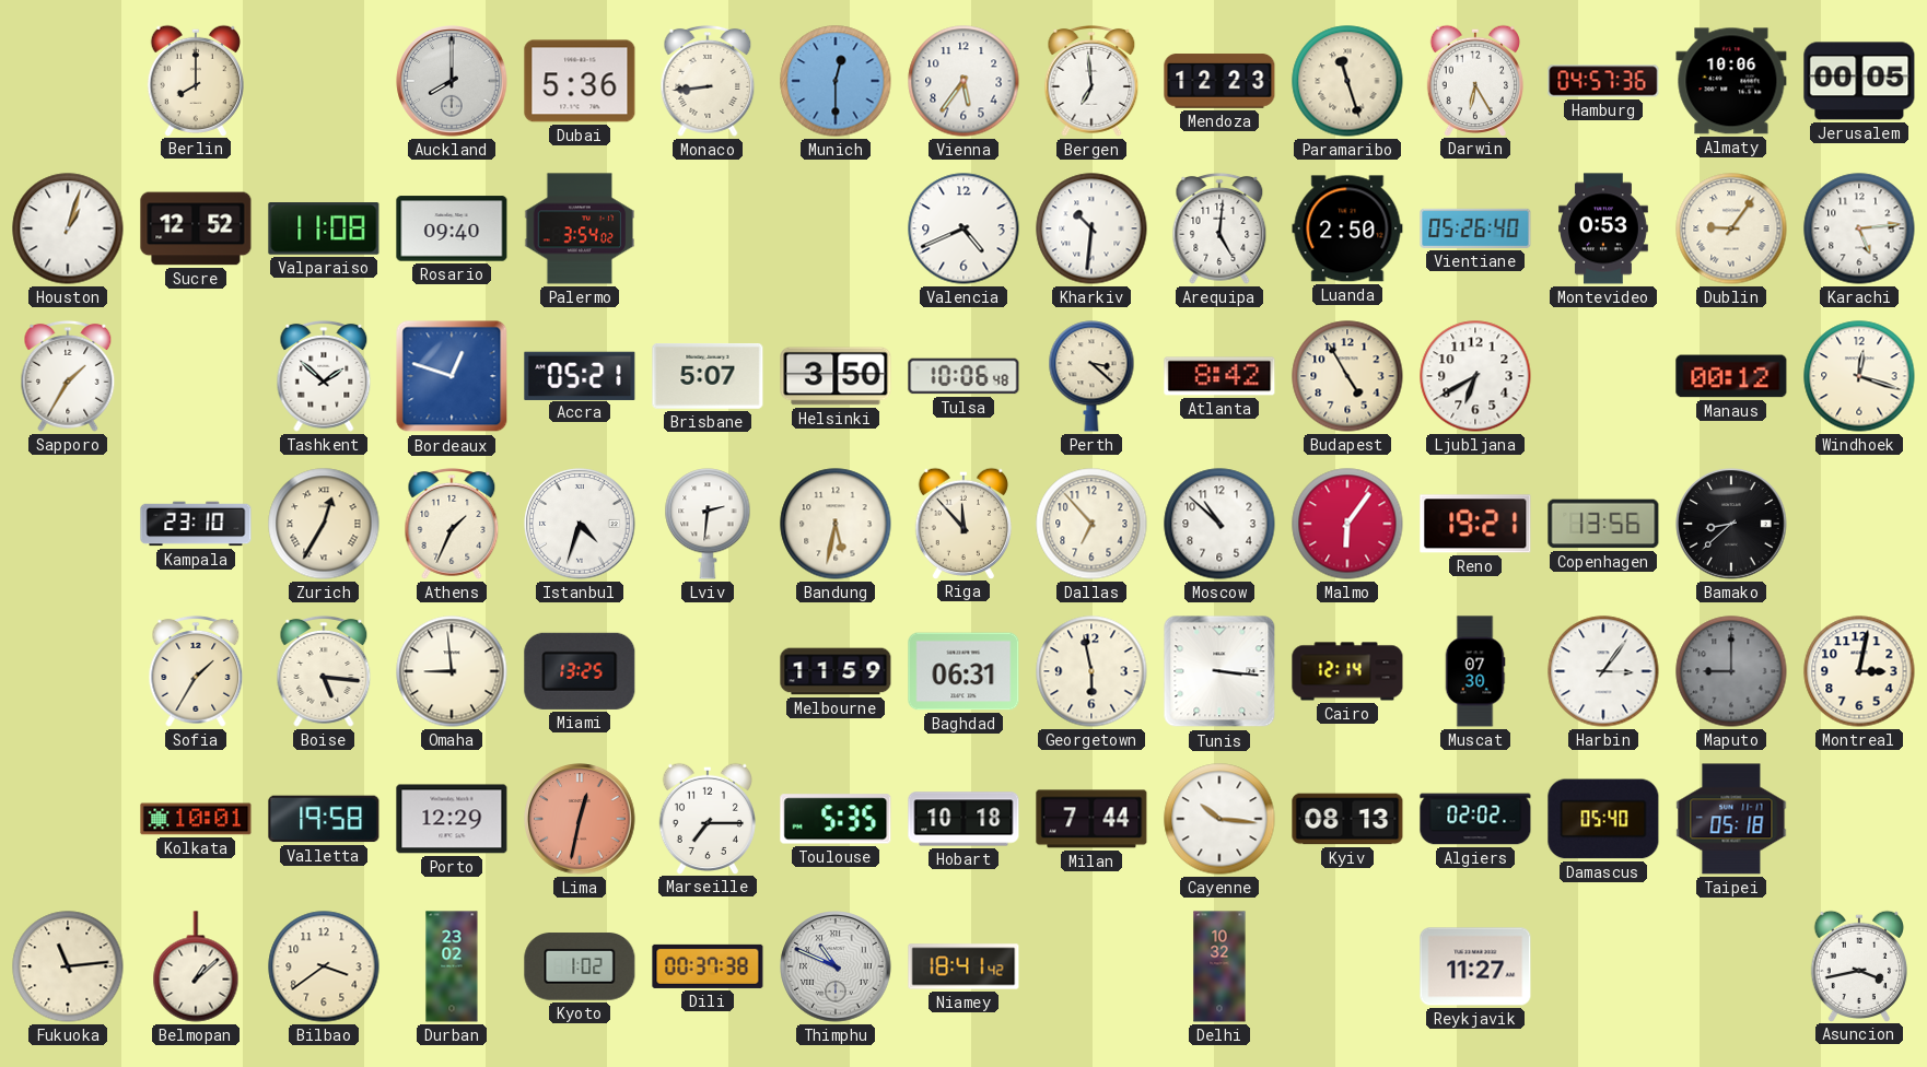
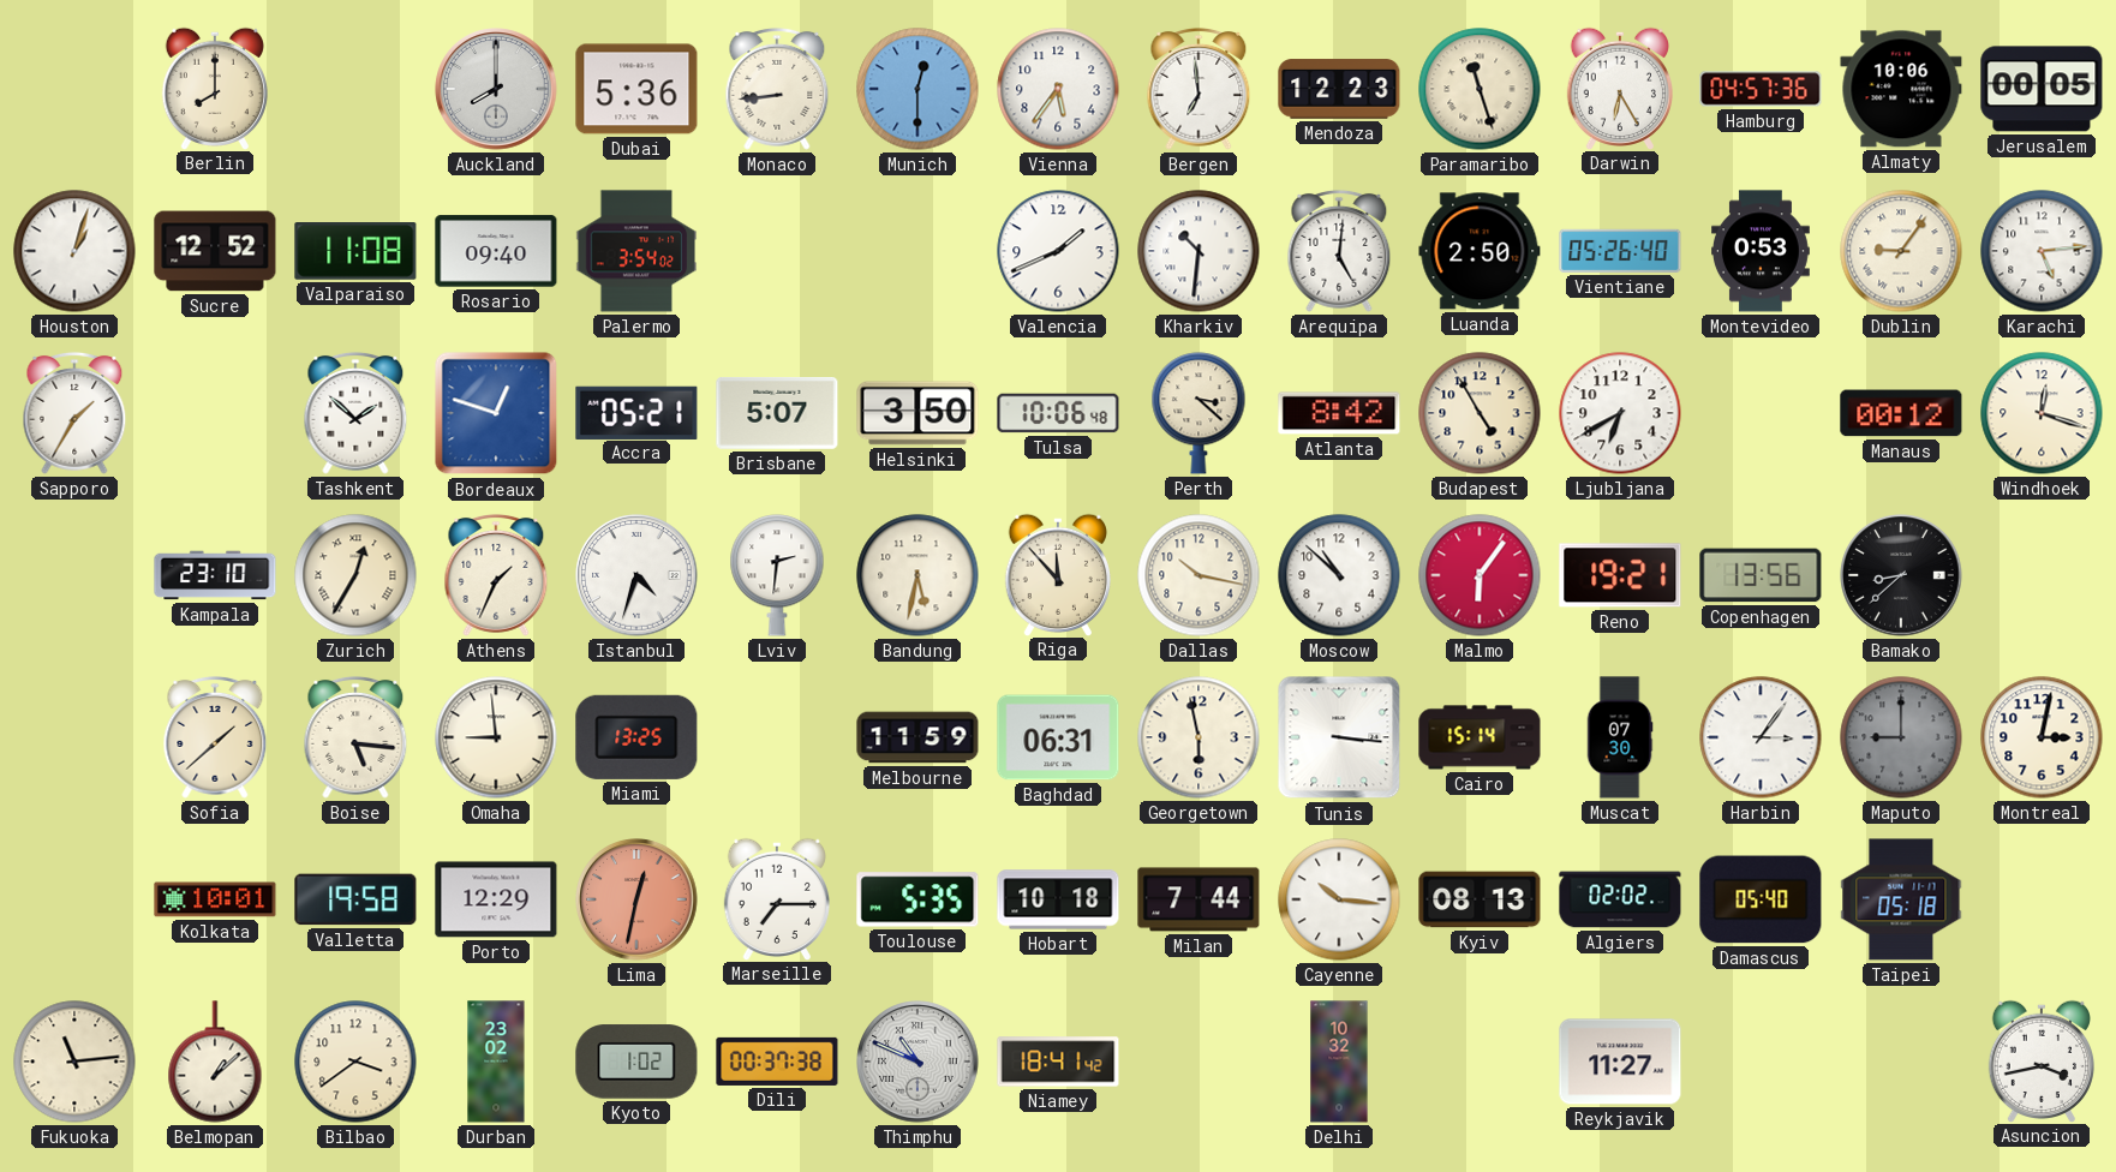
Valencia: 4:41 -> 1:41
Dallas: 6:53 -> 10:17
Sofia: 1:35 -> 1:38
Cairo: 12:14 -> 15:14
